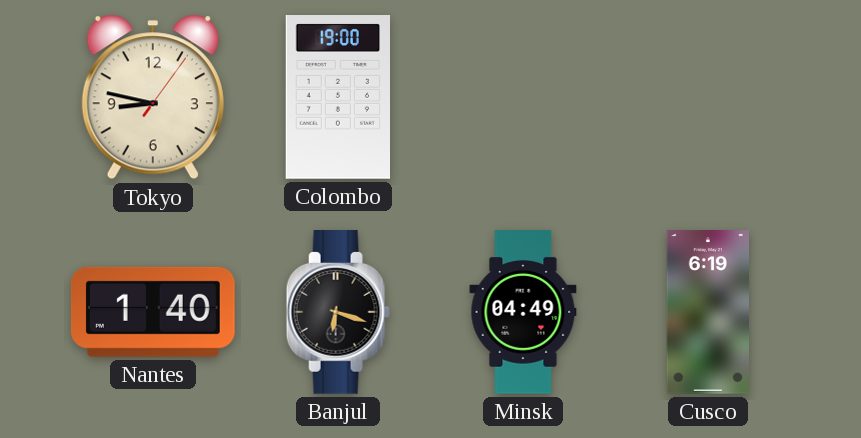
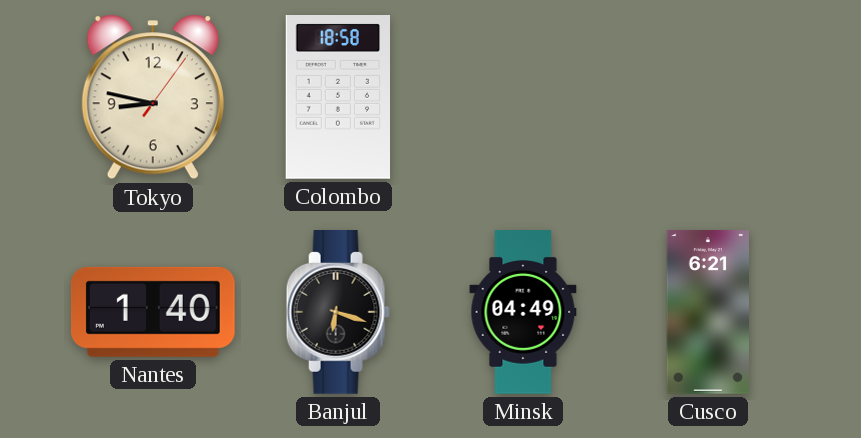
Colombo: 19:00 -> 18:58
Cusco: 6:19 -> 6:21
